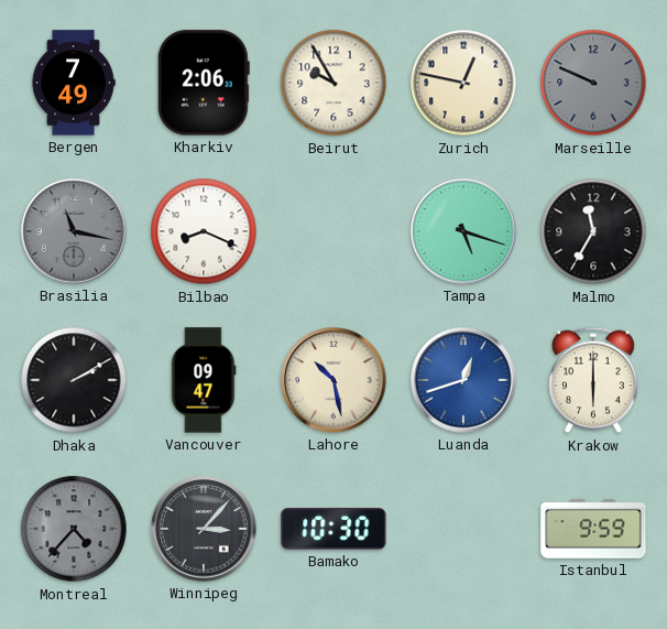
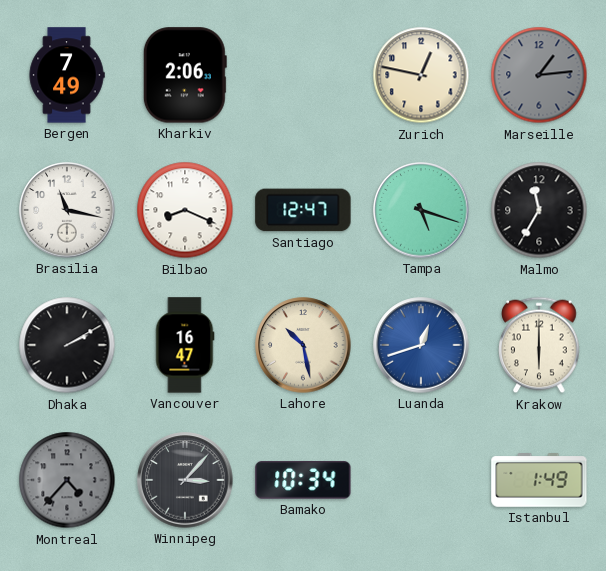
Beirut: 9:55 -> none
Marseille: 9:49 -> 1:14
Brasilia dial: grey -> white
Santiago: none -> 12:47
Vancouver: 09:47 -> 16:47
Bamako: 10:30 -> 10:34
Istanbul: 9:59 -> 1:49
